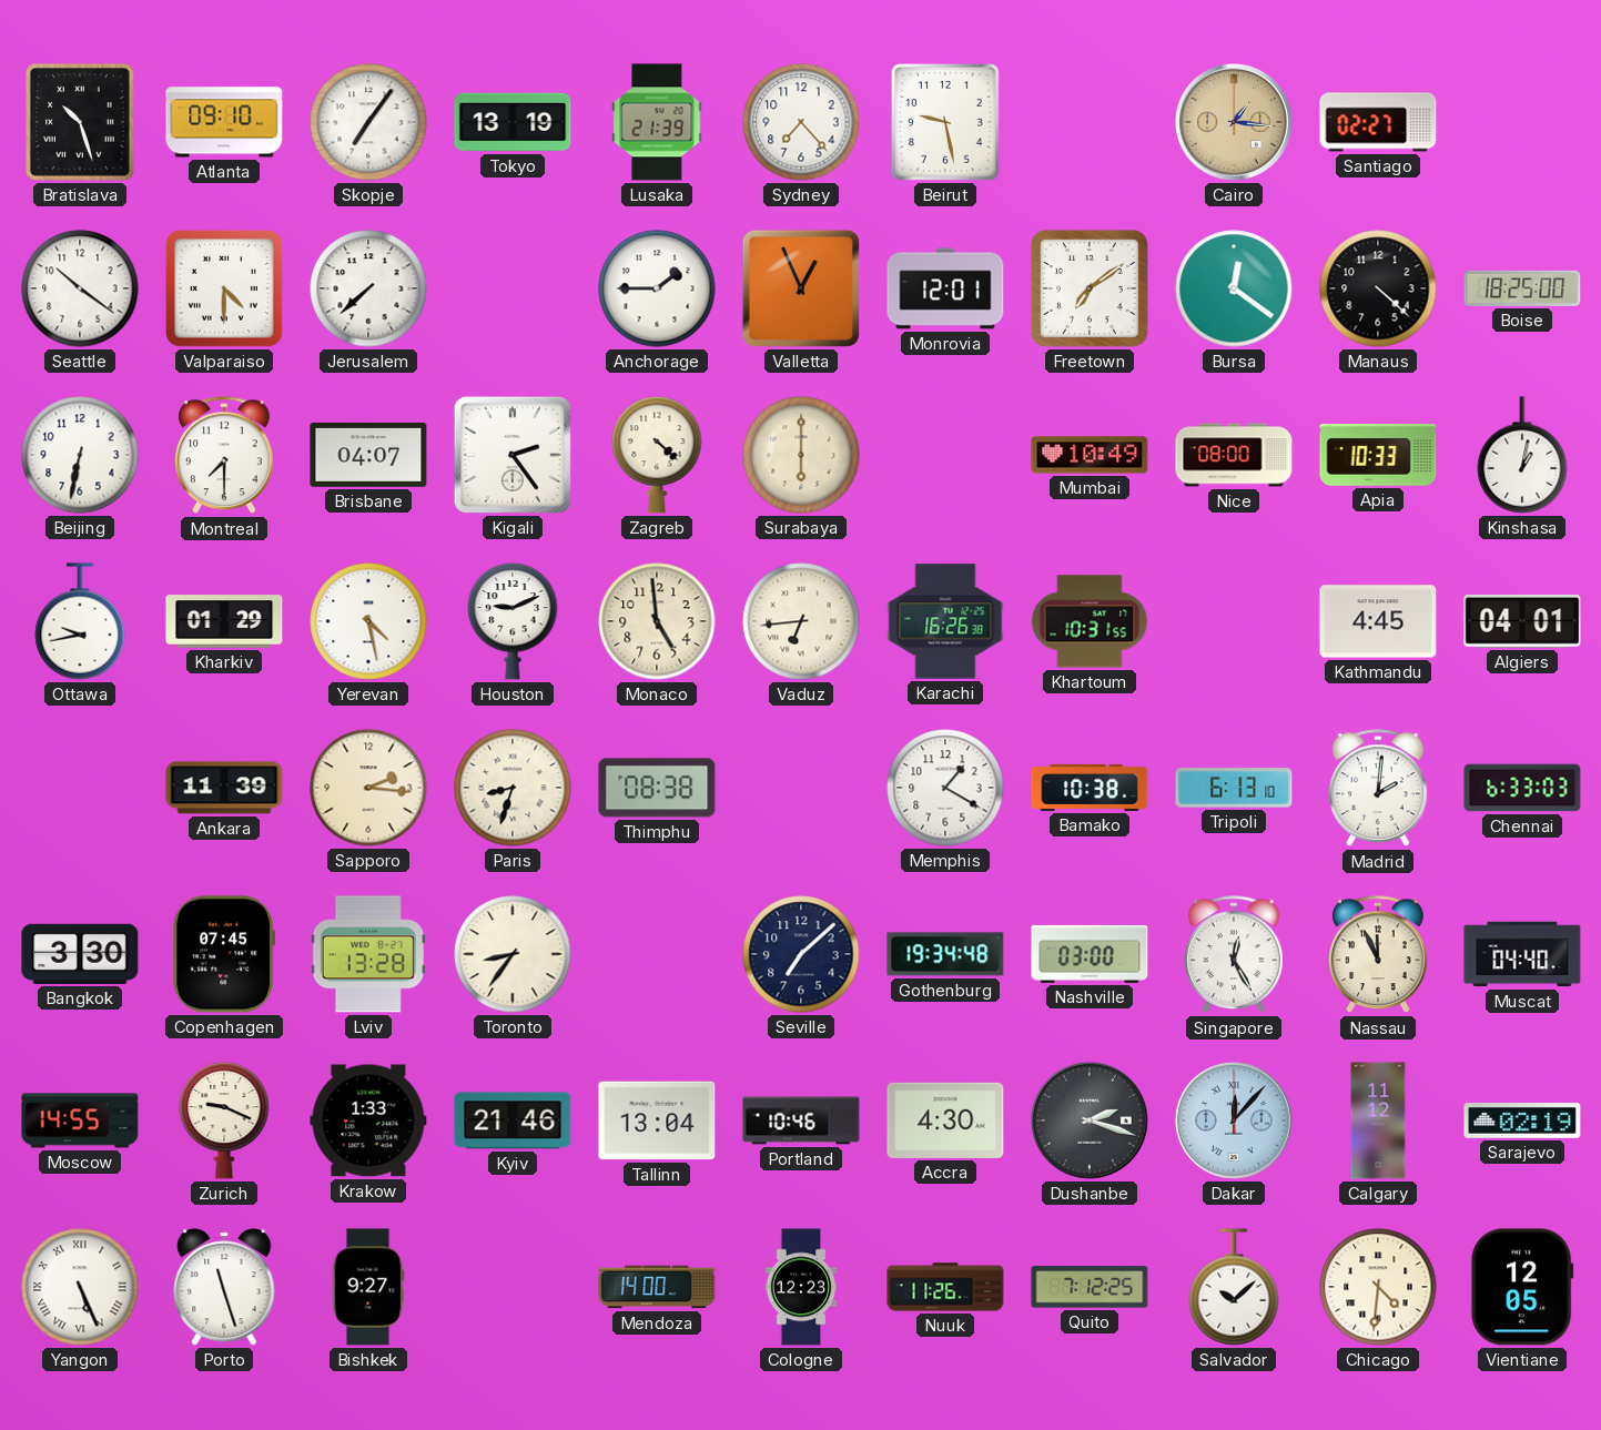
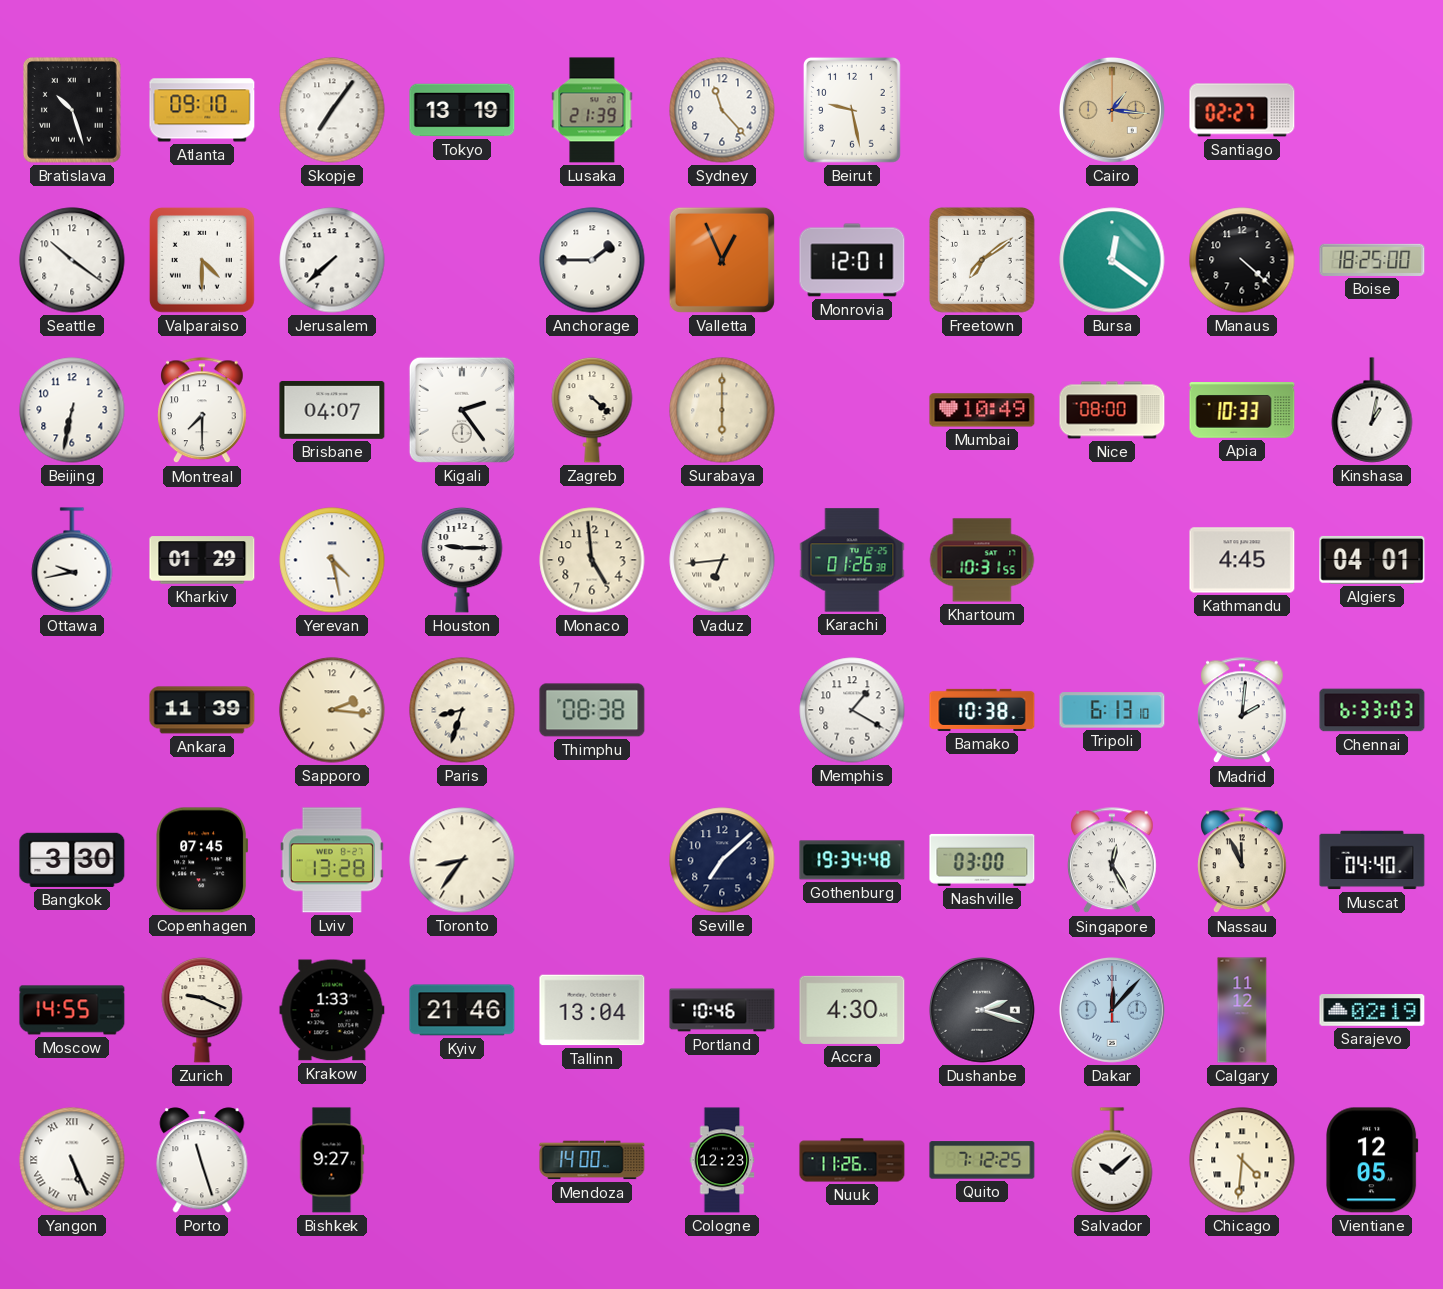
Sydney: 7:23 -> 11:23
Houston: 9:11 -> 9:15
Karachi: 16:26 -> 01:26
